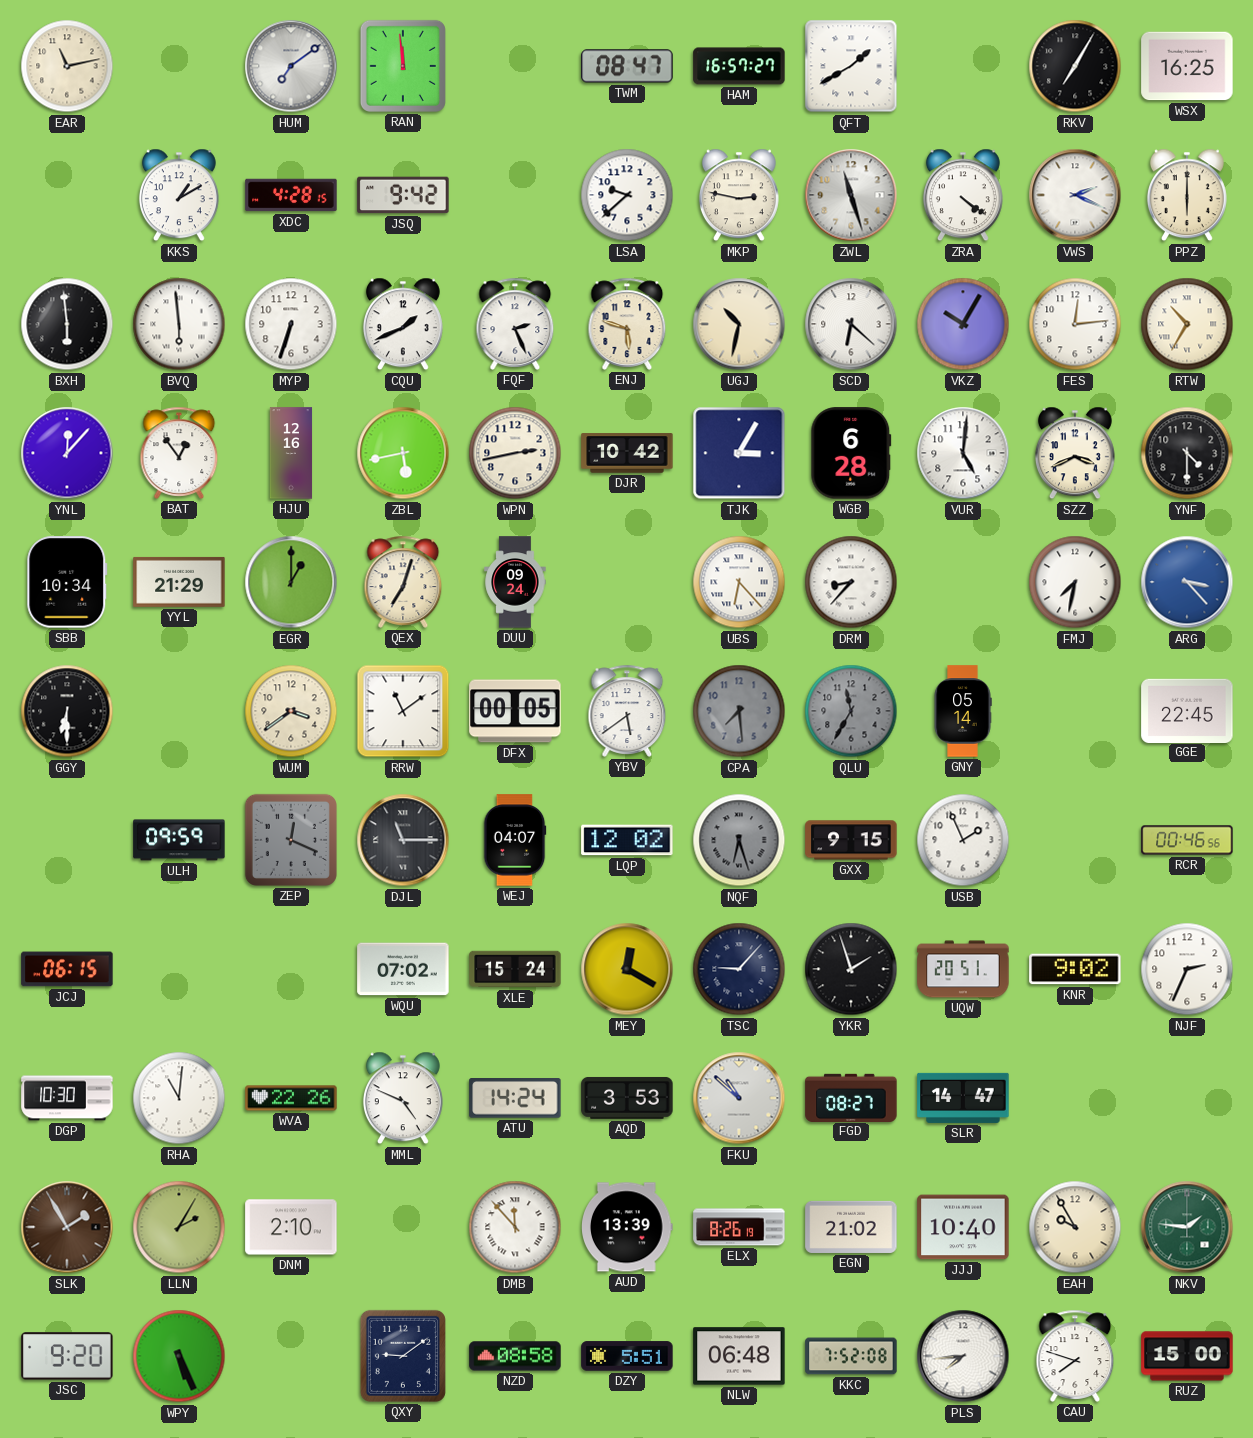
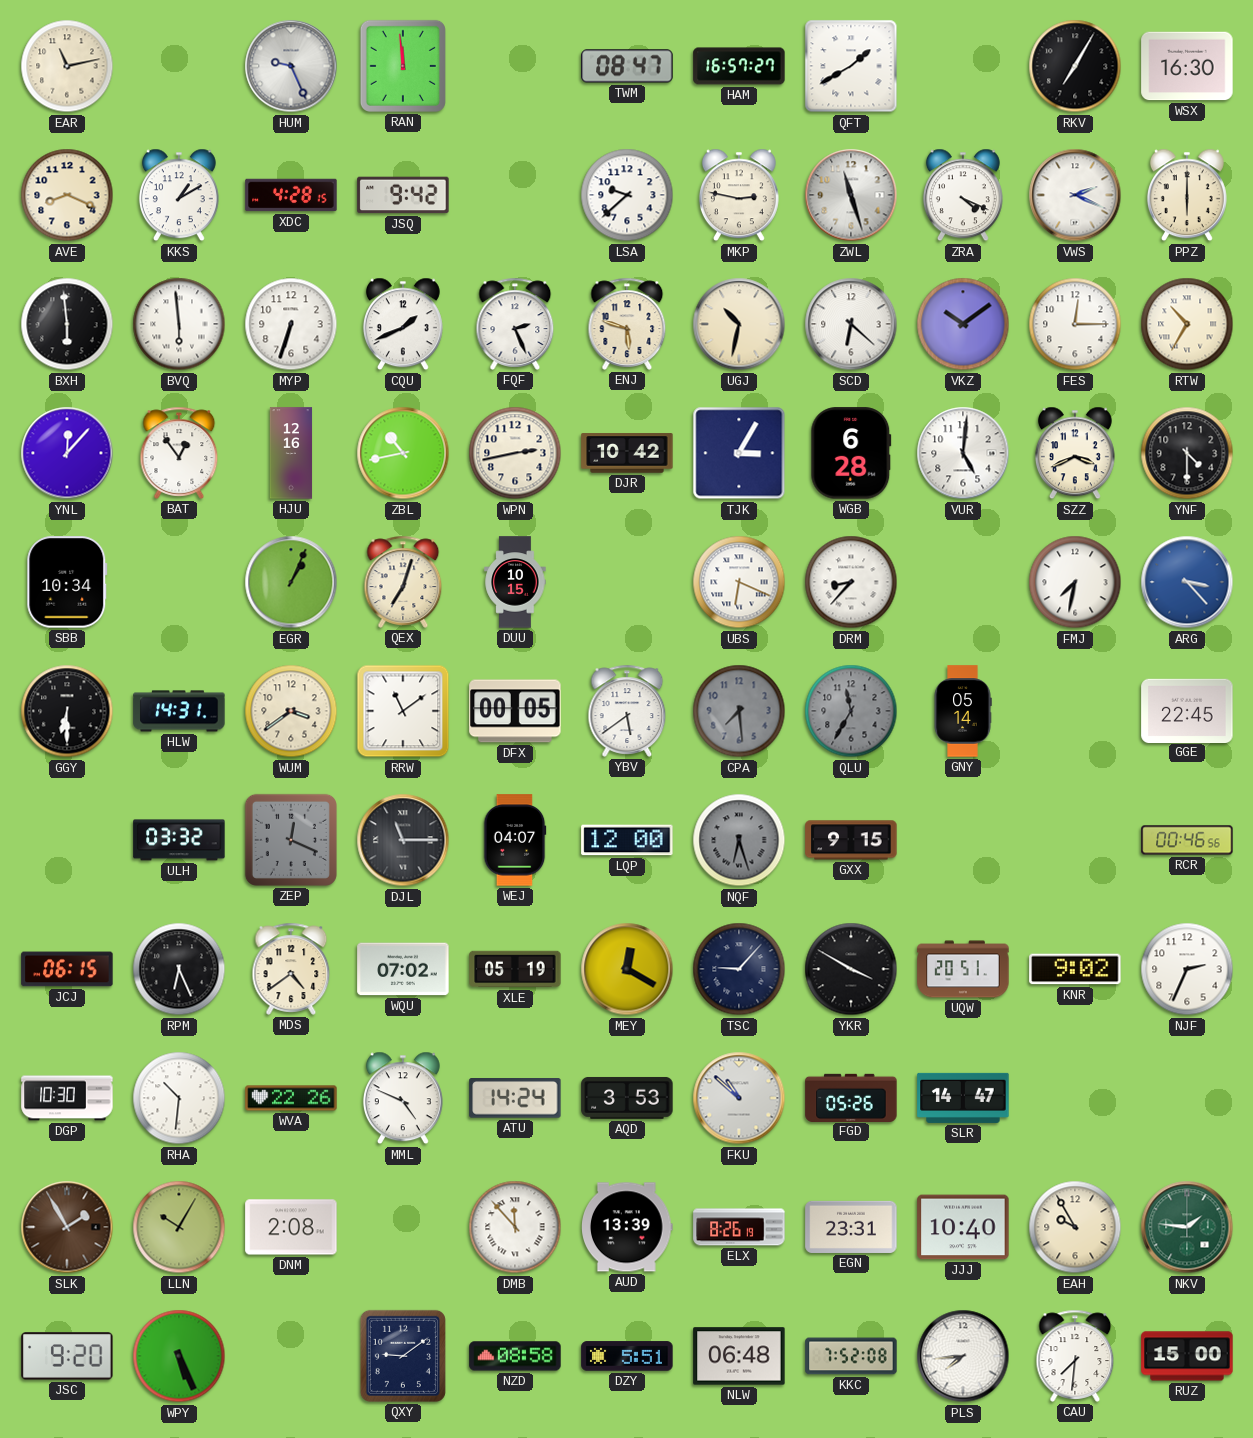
HUM: 7:09 -> 9:26
WSX: 16:25 -> 16:30
AVE: none -> 8:19
ZRA: 4:21 -> 4:19
VKZ: 10:05 -> 10:09
FES: 12:14 -> 12:15
ZBL: 5:43 -> 10:43
YYL: 21:29 -> none
EGR: 1:00 -> 1:04
DUU: 09:24 -> 10:15
UBS: 6:23 -> 6:19
HLW: none -> 14:31
ULH: 09:59 -> 03:32
LQP: 12:02 -> 12:00
USB: 1:56 -> none
RPM: none -> 6:26
MDS: none -> 4:39
XLE: 15:24 -> 05:19
YKR: 1:57 -> 3:50
RHA: 11:01 -> 10:31
FGD: 08:27 -> 05:26
LLN: 2:05 -> 10:05
DNM: 2:10 -> 2:08
EGN: 21:02 -> 23:31
CAU: 7:48 -> 7:31
